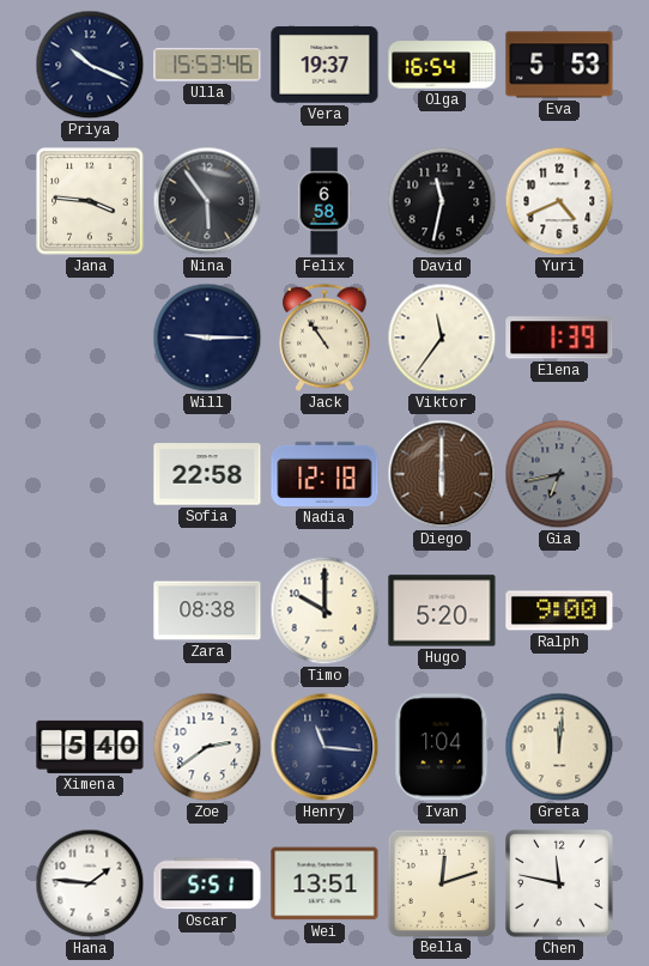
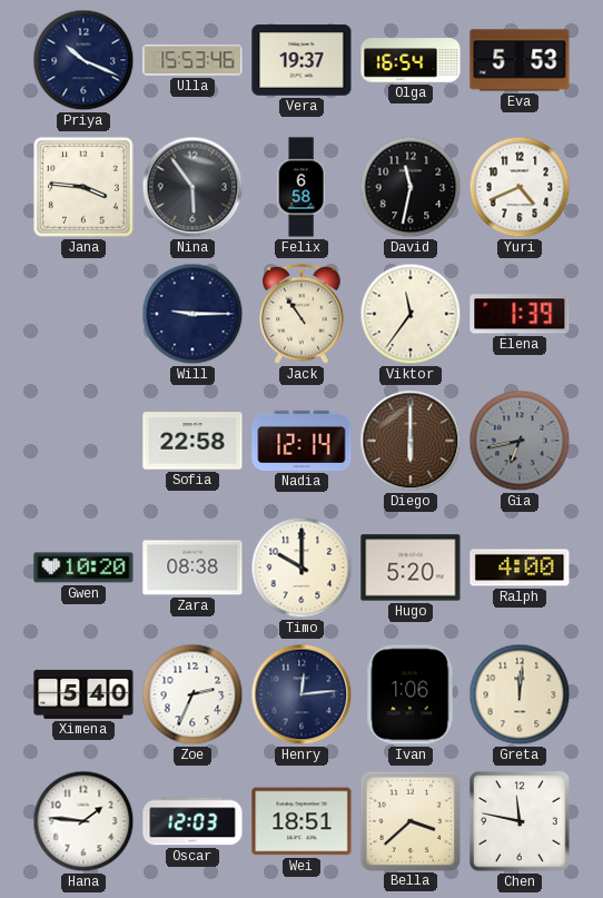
Nadia: 12:18 -> 12:14
Gwen: none -> 10:20
Ralph: 9:00 -> 4:00
Zoe: 2:39 -> 2:34
Henry: 11:16 -> 12:14
Ivan: 1:04 -> 1:06
Oscar: 5:51 -> 12:03
Wei: 13:51 -> 18:51
Bella: 12:12 -> 3:38
